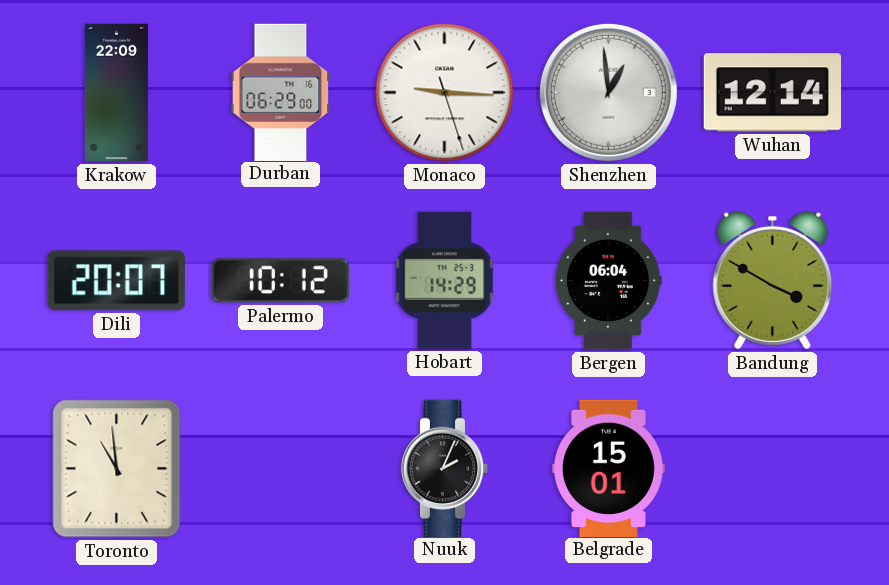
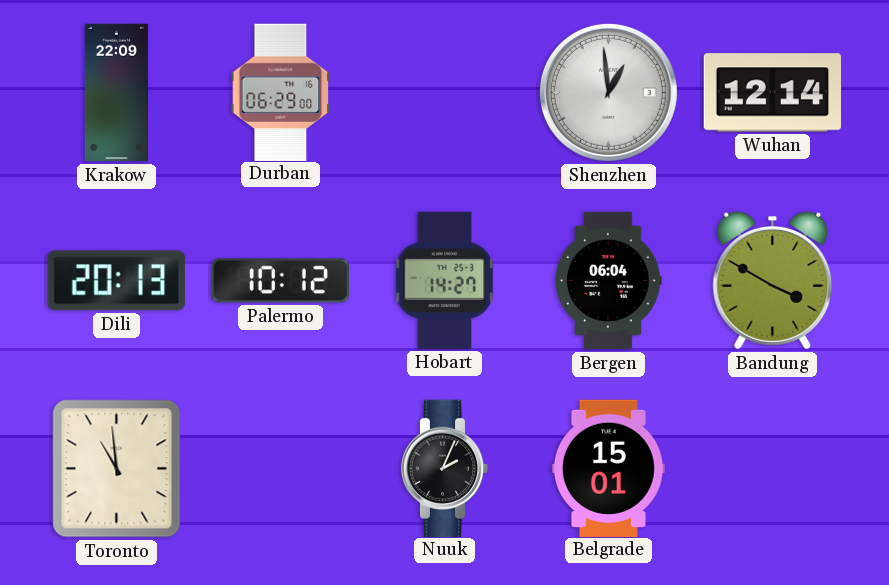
Monaco: 9:15 -> none
Dili: 20:07 -> 20:13
Hobart: 14:29 -> 14:27
